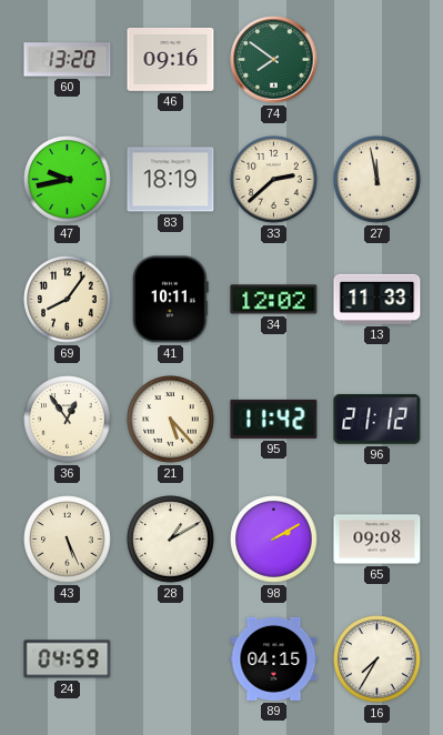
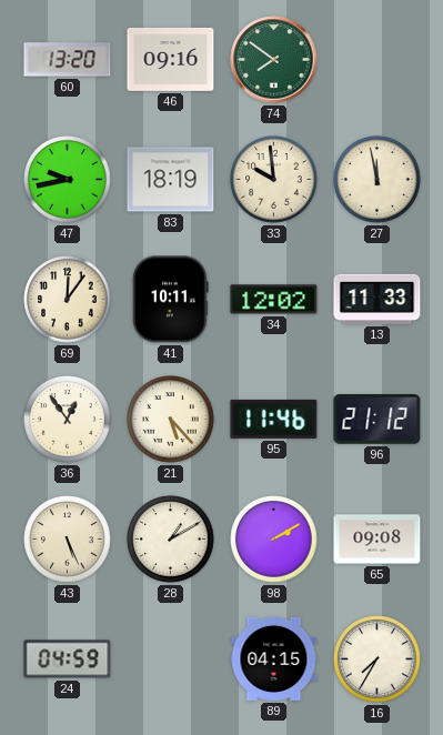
33: 2:38 -> 9:59
69: 8:06 -> 12:06
95: 11:42 -> 11:46
